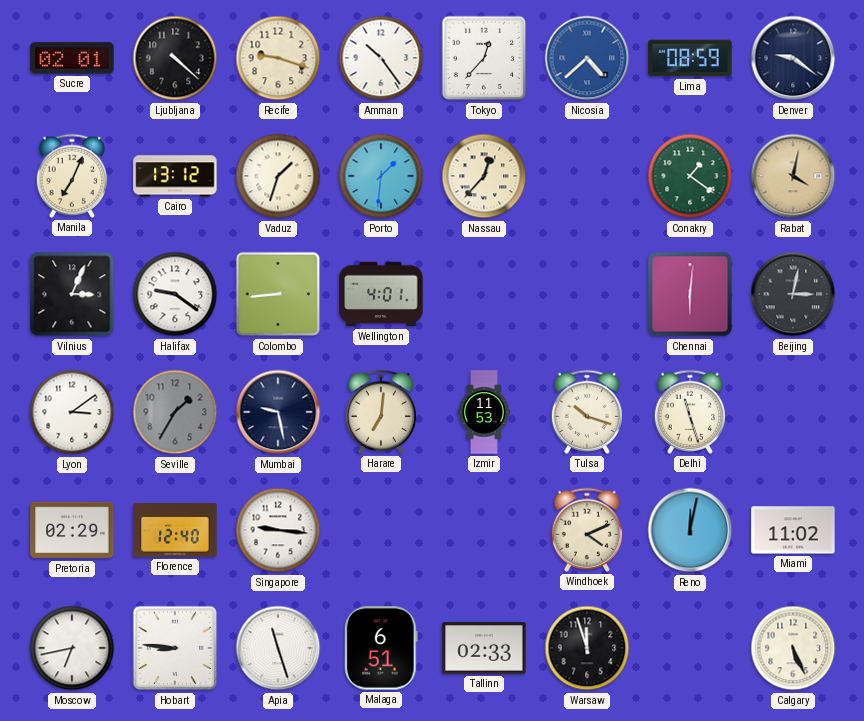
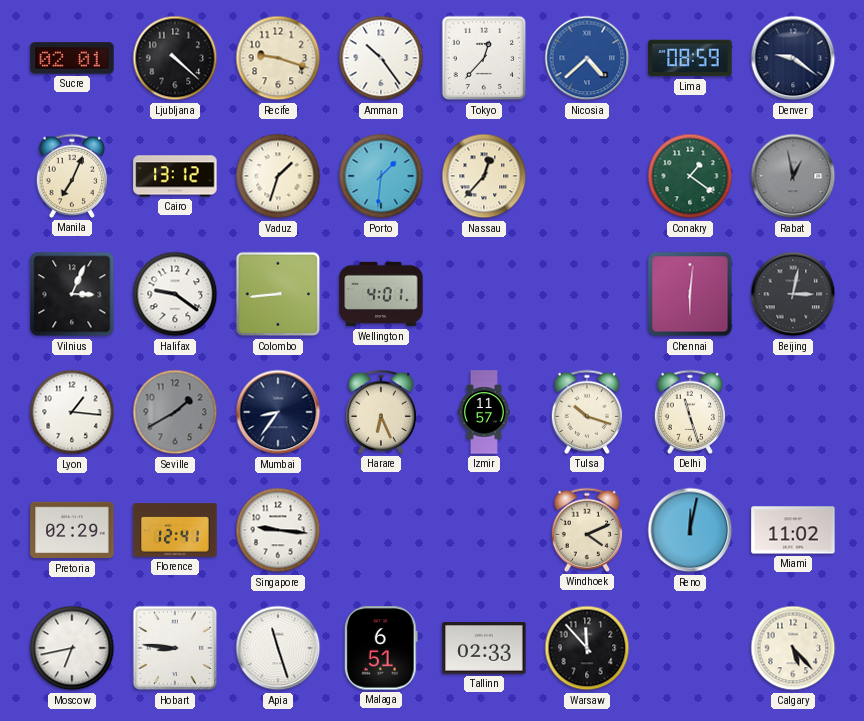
Rabat: 4:02 -> 12:58
Rabat dial: champagne -> grey
Lyon: 3:09 -> 1:16
Seville: 1:35 -> 1:40
Mumbai: 9:28 -> 8:36
Harare: 7:01 -> 6:26
Izmir: 11:53 -> 11:57
Florence: 12:40 -> 12:41
Warsaw: 11:57 -> 11:53
Calgary: 5:26 -> 5:23
